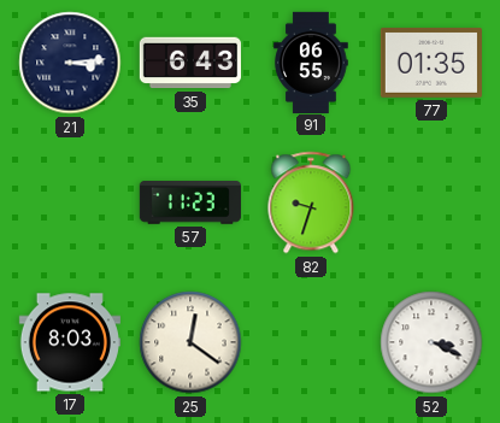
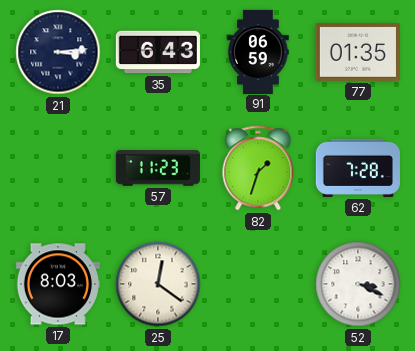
91: 06:55 -> 06:59
82: 9:33 -> 1:33
62: none -> 7:28
